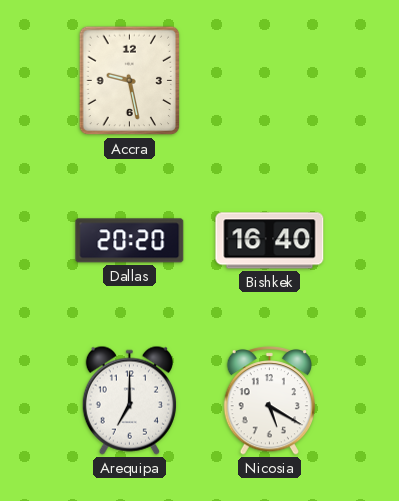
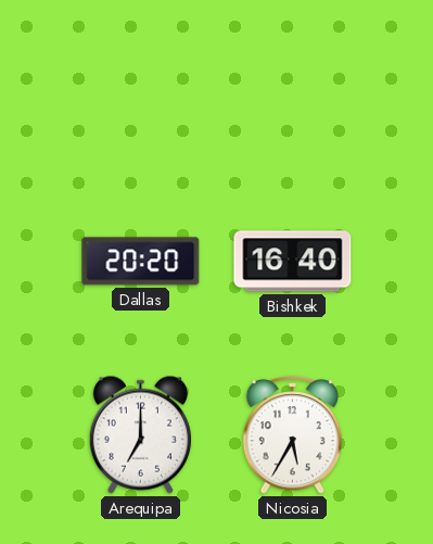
Accra: 9:28 -> none
Nicosia: 5:20 -> 5:35
